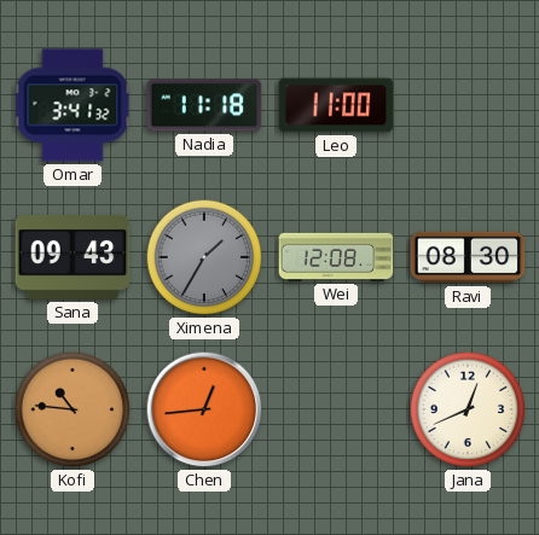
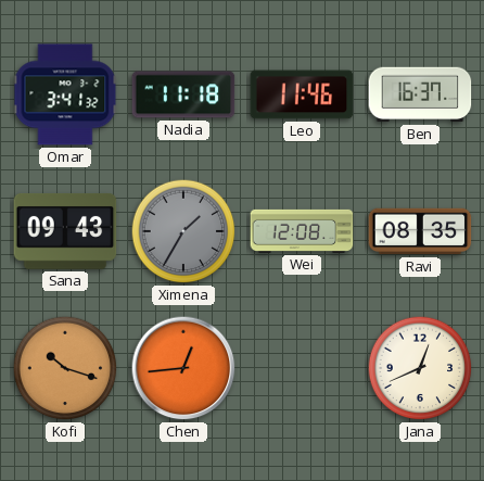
Leo: 11:00 -> 11:46
Ben: none -> 16:37
Ravi: 08:30 -> 08:35
Kofi: 10:46 -> 10:18
